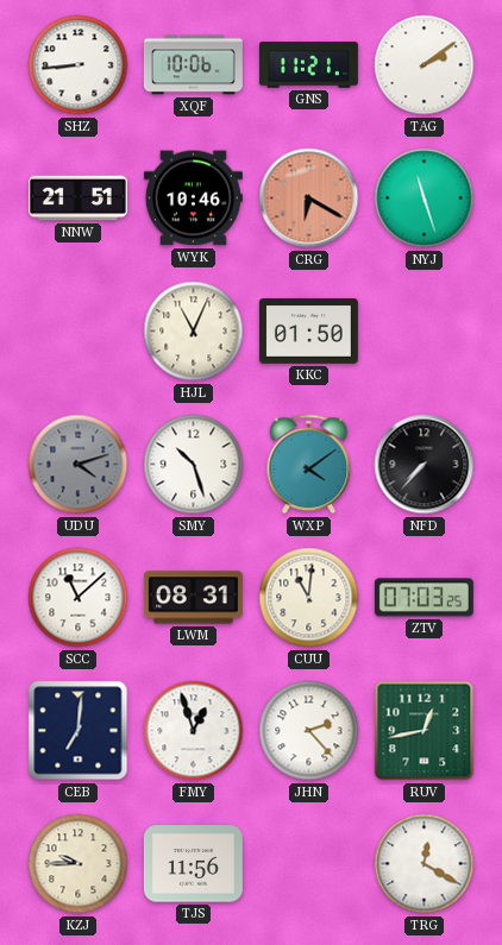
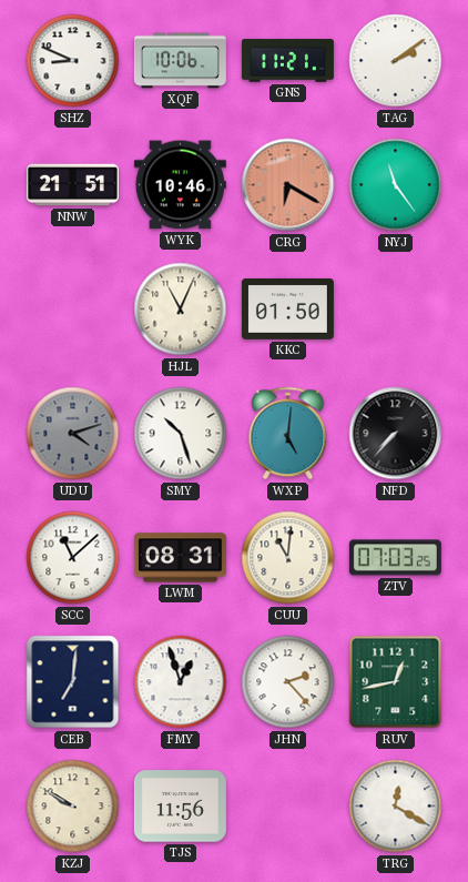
SHZ: 8:44 -> 8:49
NYJ: 11:27 -> 11:24
WXP: 4:09 -> 5:01
KZJ: 9:45 -> 9:50
